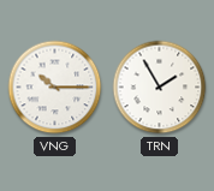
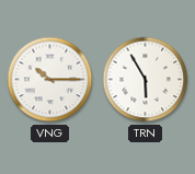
TRN: 1:55 -> 5:55
